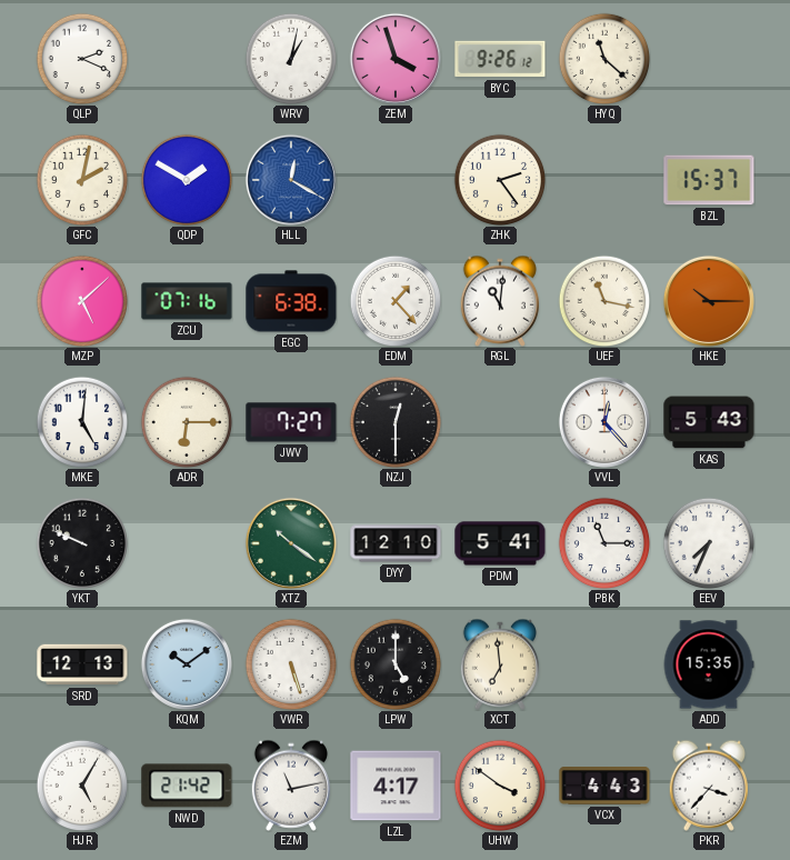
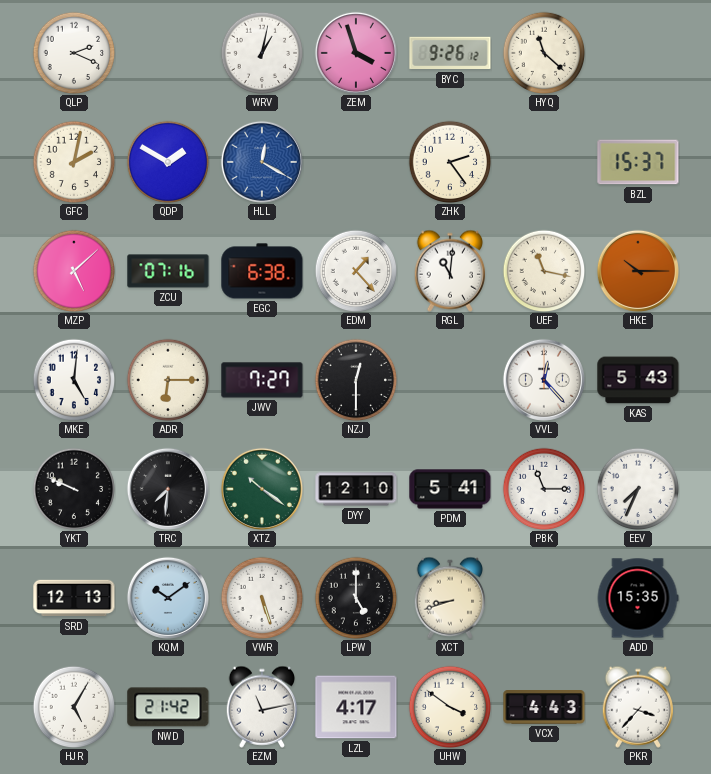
TRC: none -> 7:31
XCT: 6:59 -> 8:42
